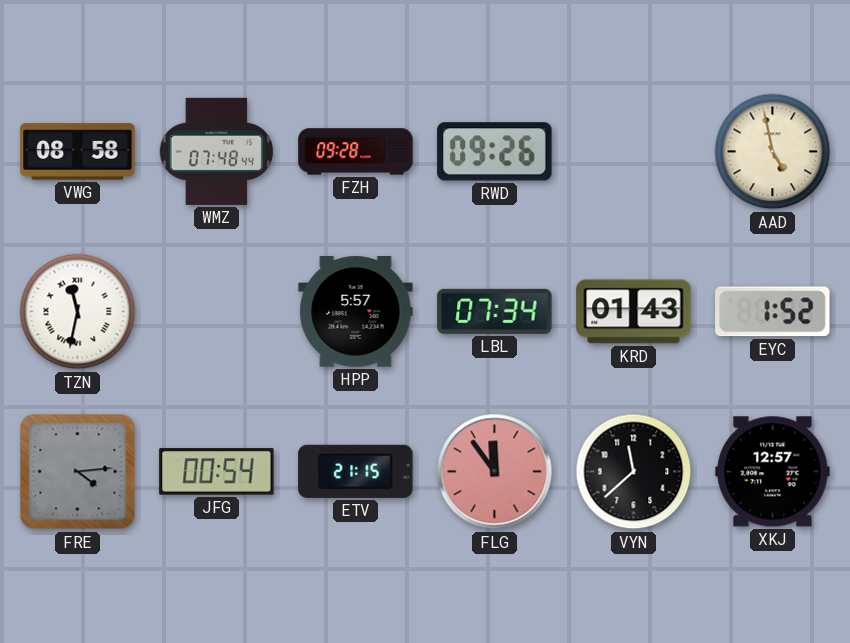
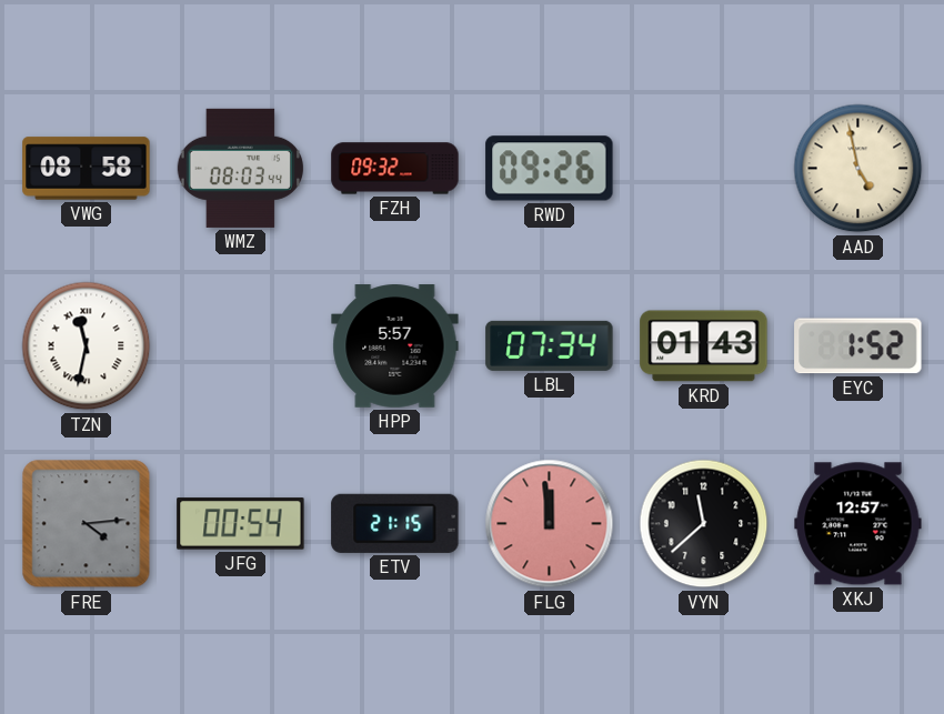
WMZ: 07:48 -> 08:03
FZH: 09:28 -> 09:32
FLG: 11:54 -> 11:59
